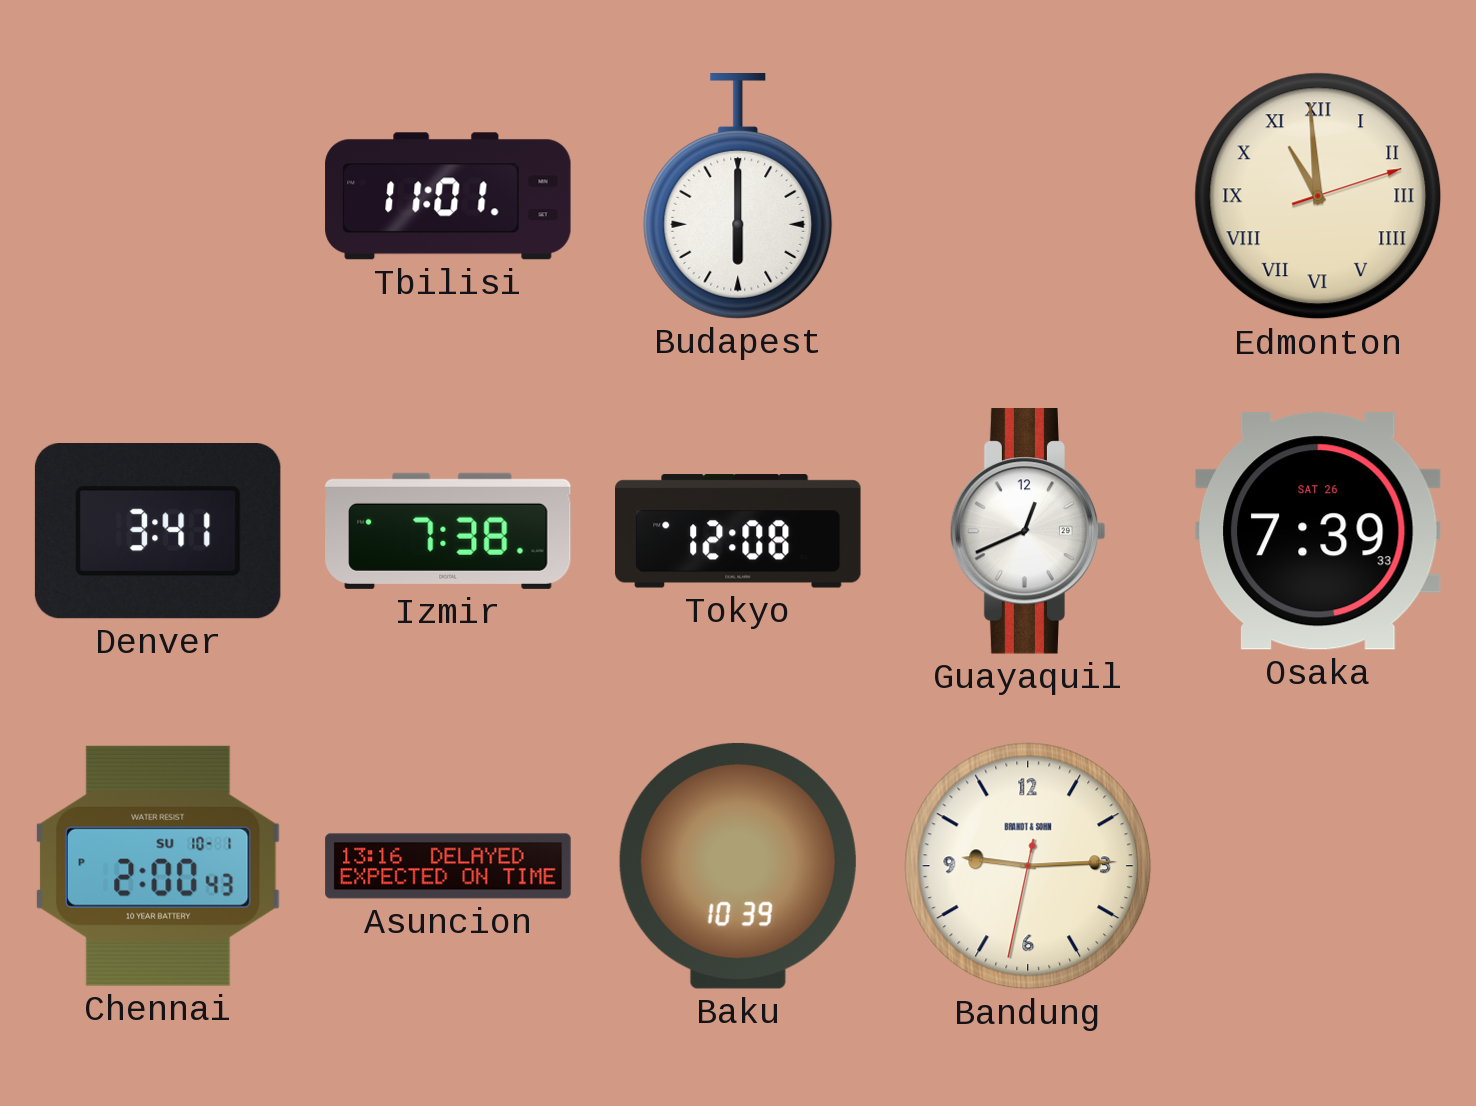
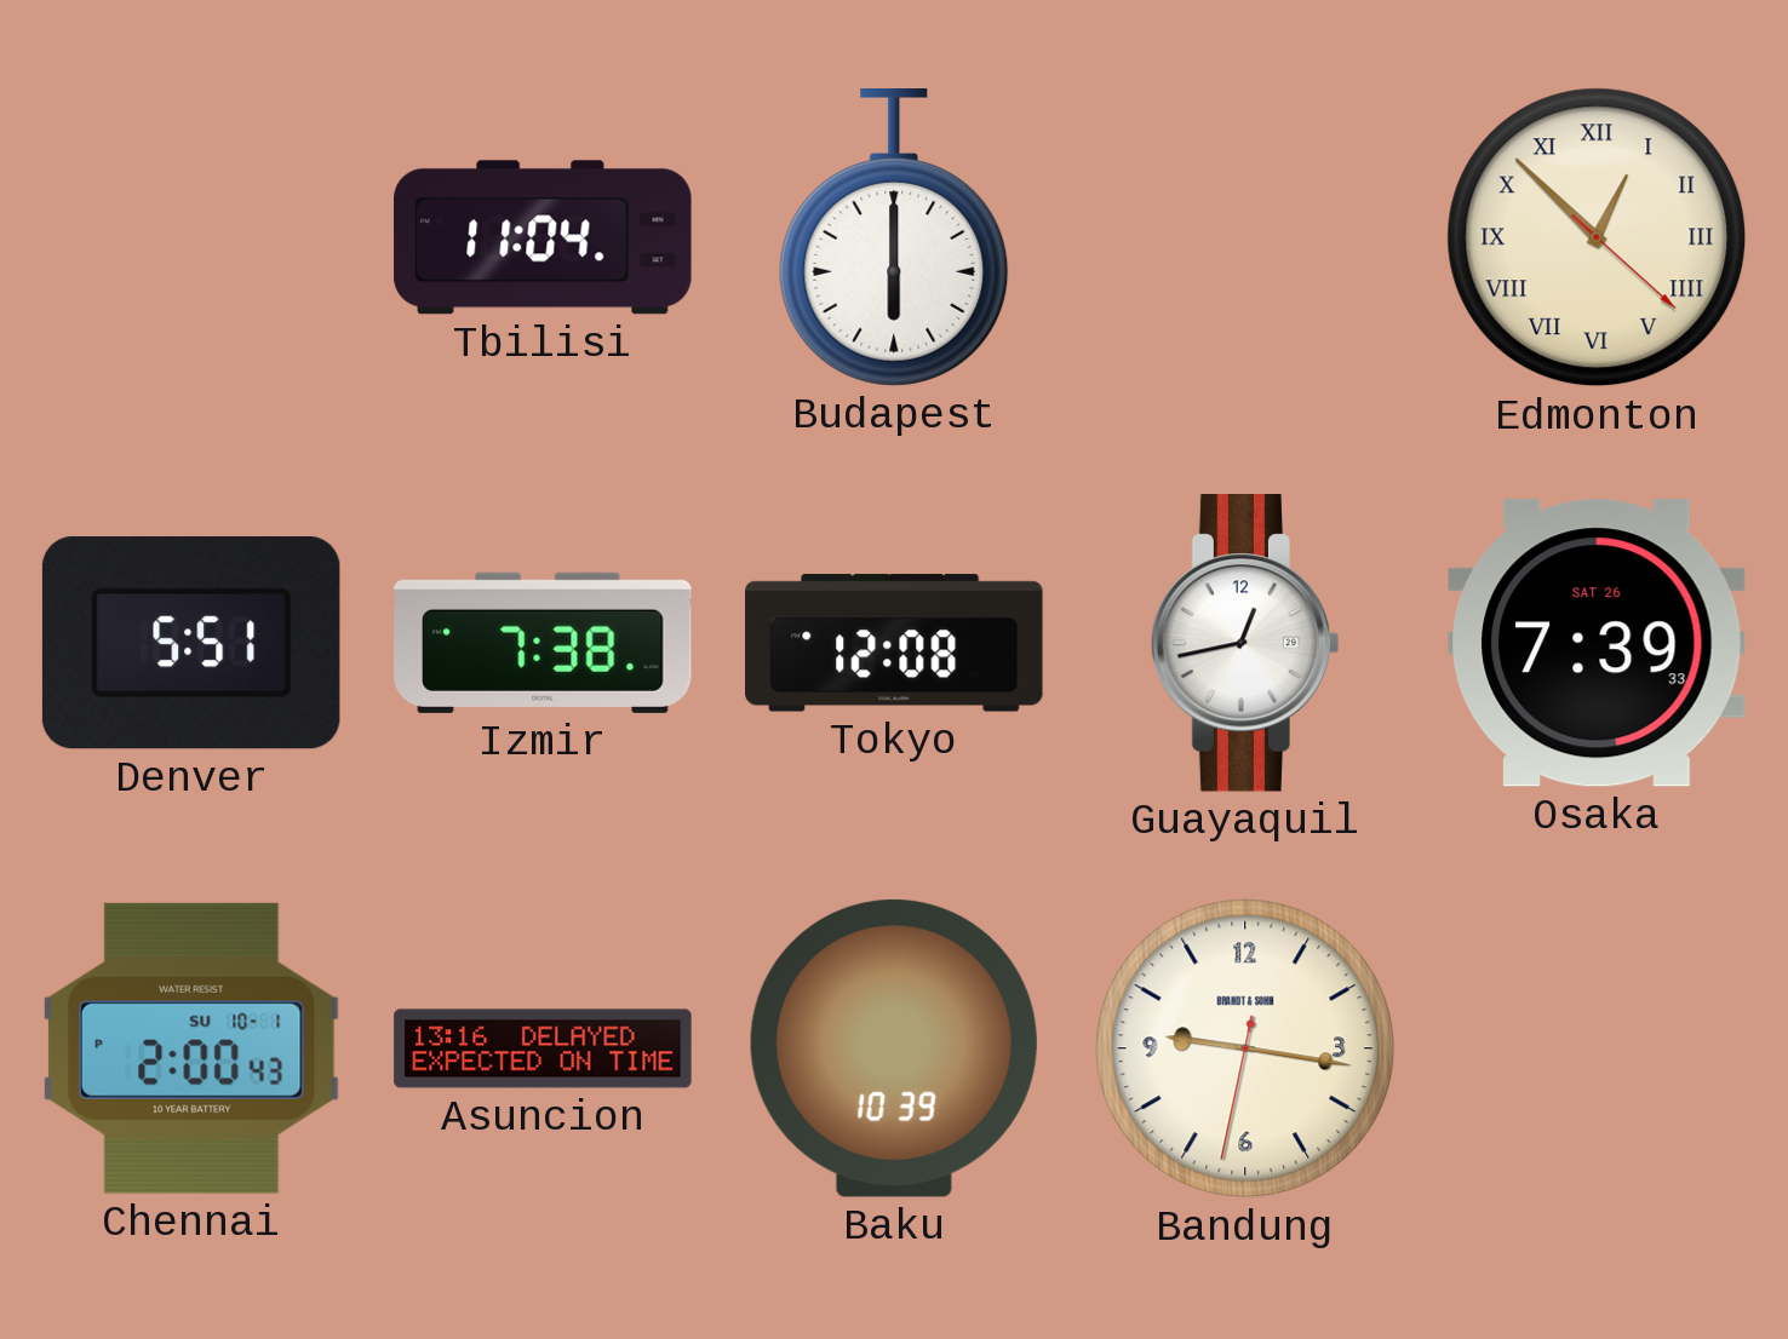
Tbilisi: 11:01 -> 11:04
Edmonton: 10:59 -> 12:52
Denver: 3:41 -> 5:51
Guayaquil: 12:41 -> 12:43
Bandung: 9:14 -> 9:16
